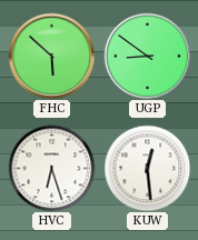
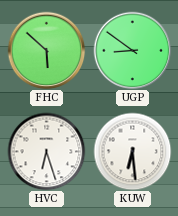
KUW: 12:29 -> 6:29
